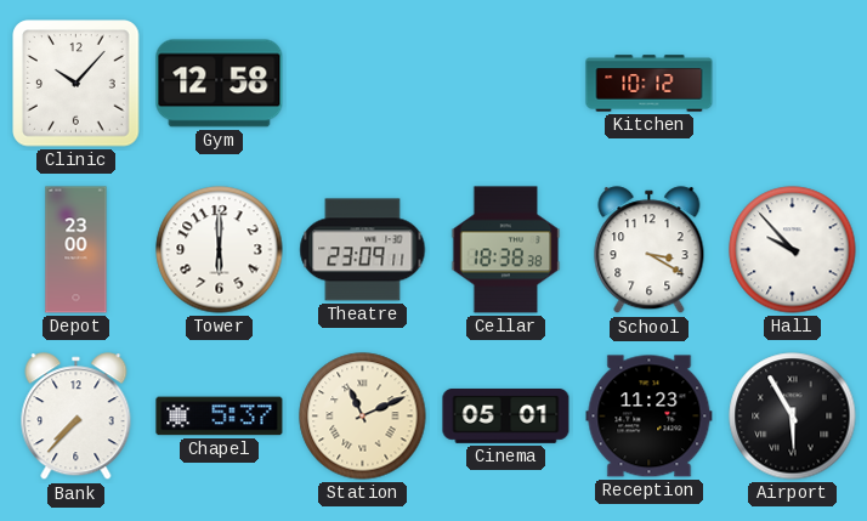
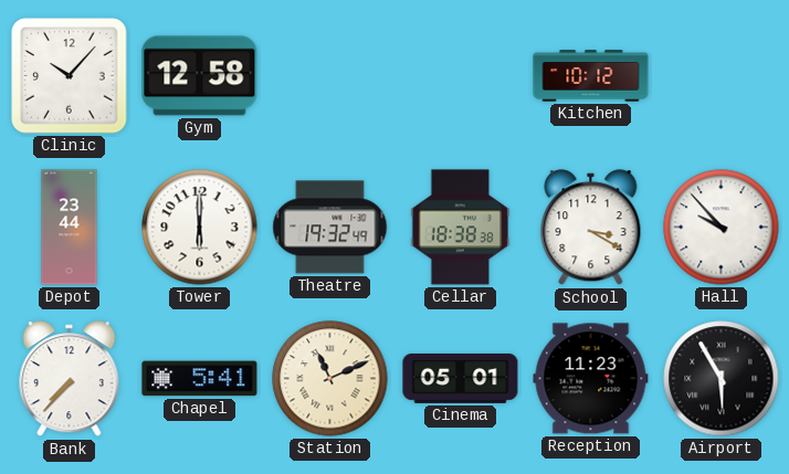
Depot: 23:00 -> 23:44
Theatre: 23:09 -> 19:32
Chapel: 5:37 -> 5:41
